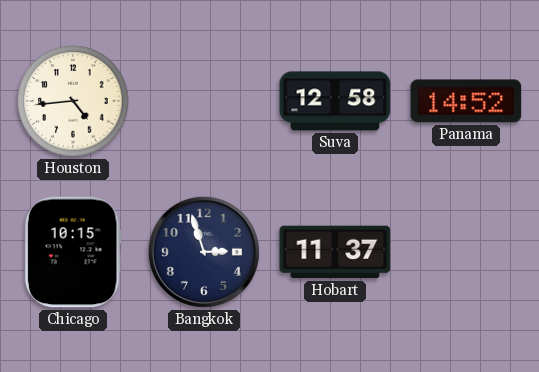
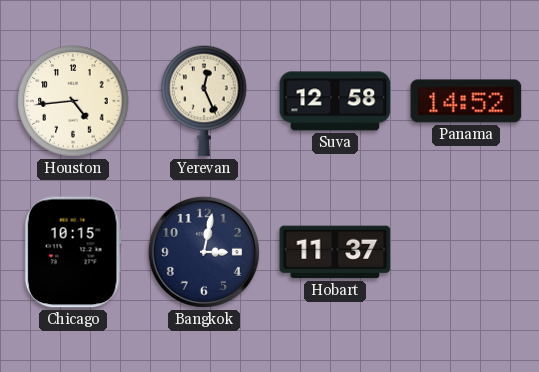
Yerevan: none -> 12:26
Bangkok: 2:57 -> 3:02
